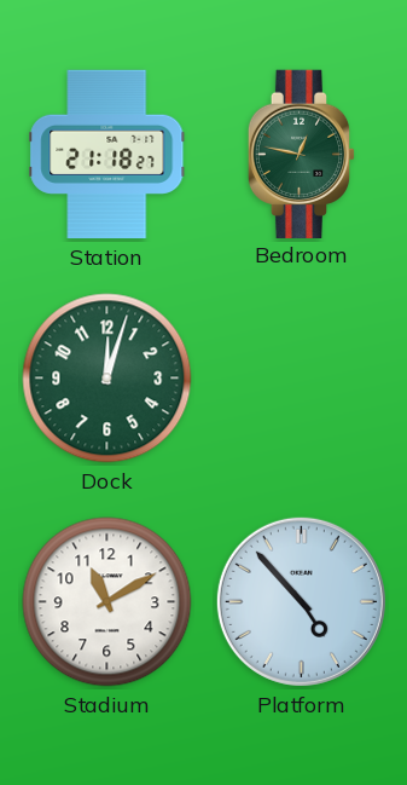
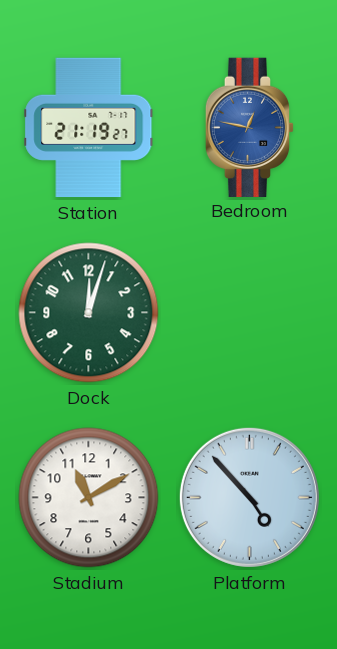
Station: 21:18 -> 21:19
Bedroom dial: green -> blue
